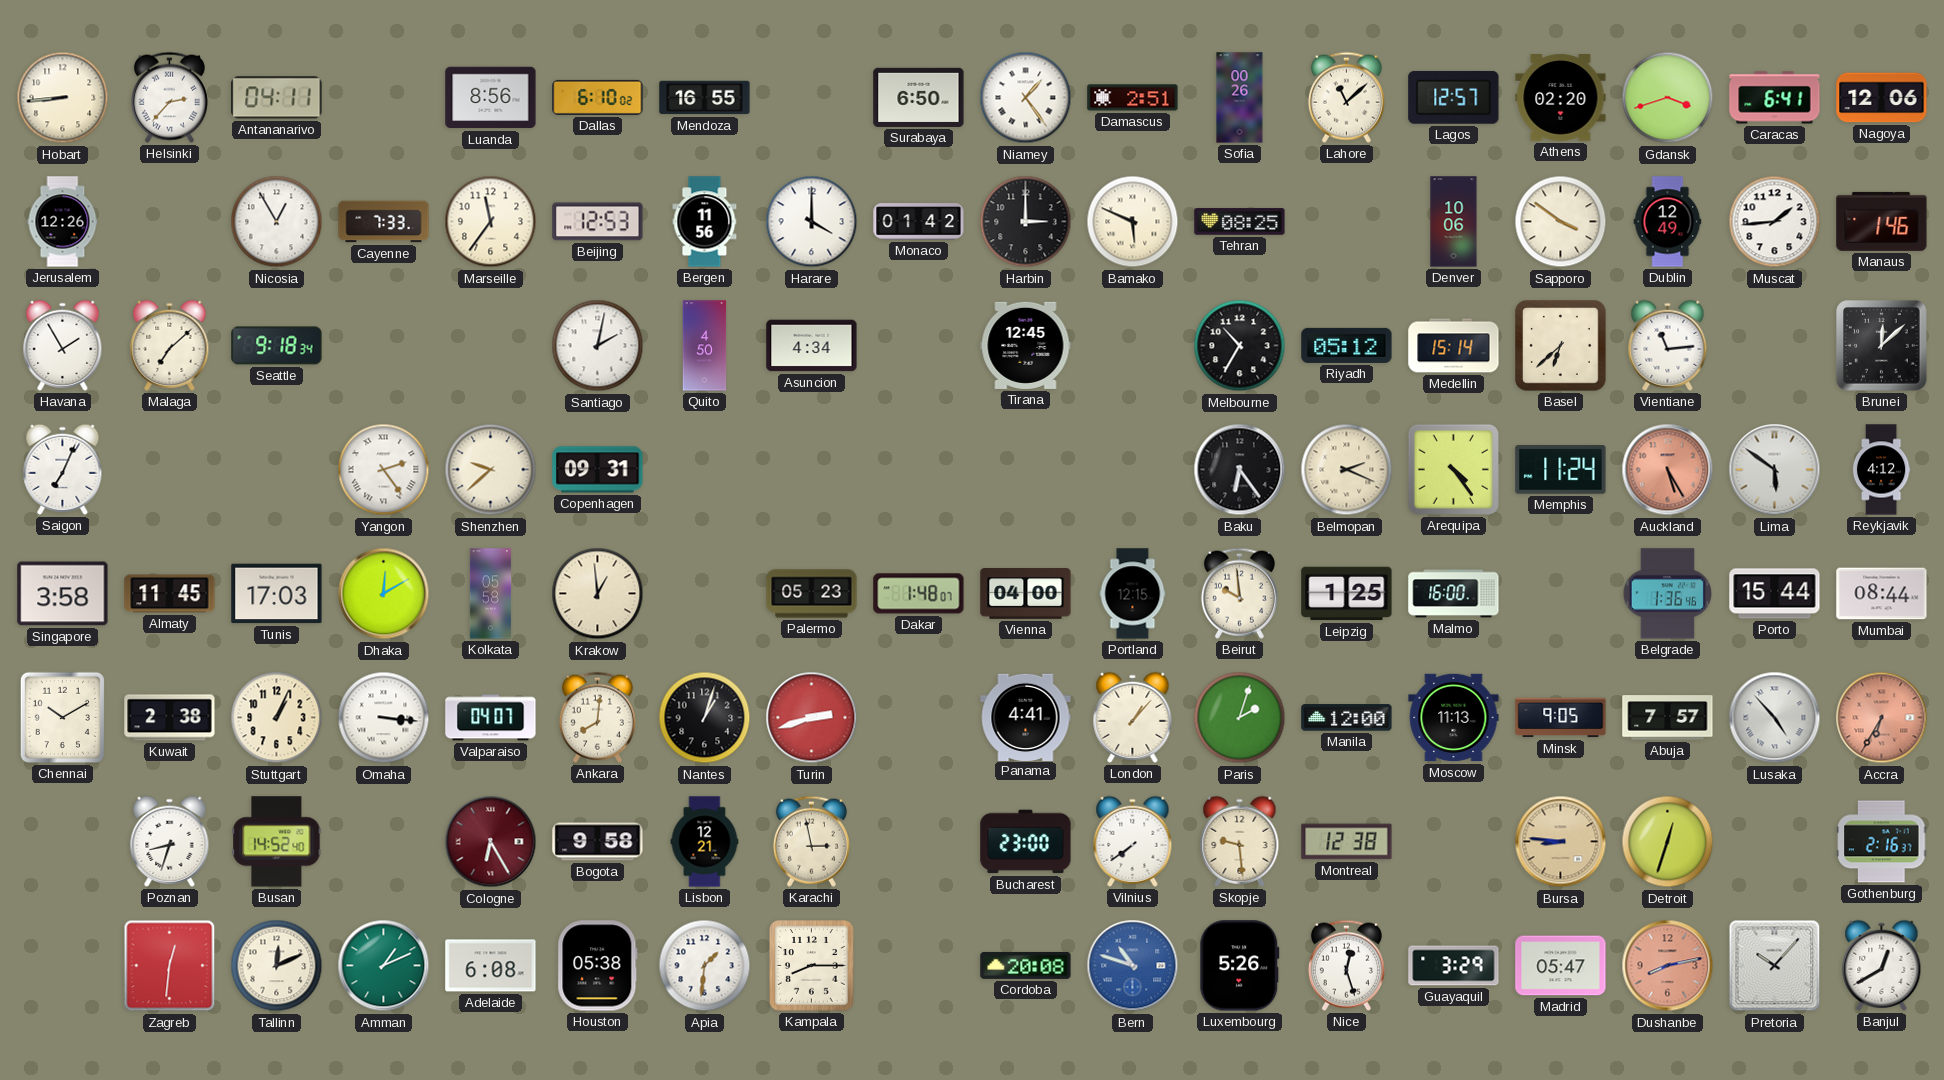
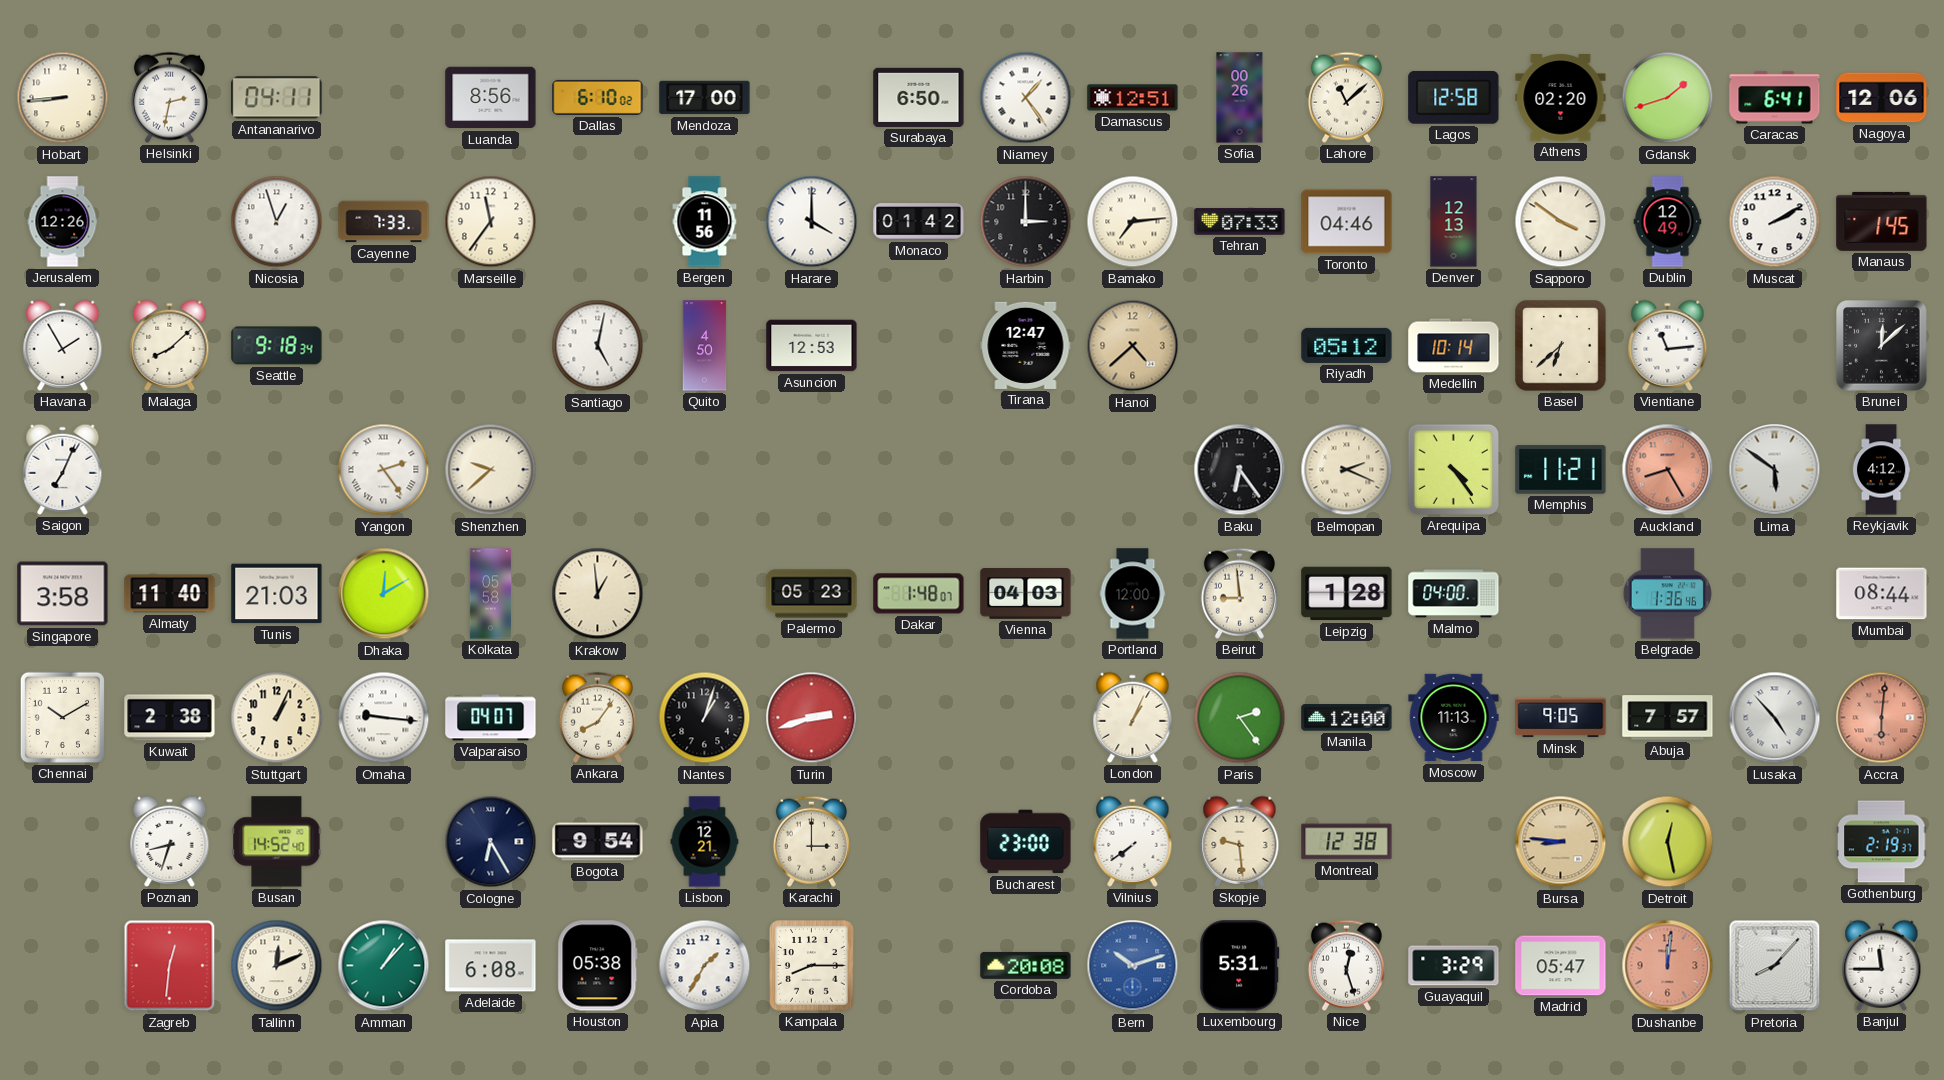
Helsinki: 2:37 -> 2:32
Mendoza: 16:55 -> 17:00
Damascus: 2:51 -> 12:51
Lagos: 12:57 -> 12:58
Gdansk: 3:42 -> 1:42
Nicosia: 12:55 -> 12:57
Beijing: 12:53 -> none
Bamako: 5:49 -> 7:14
Tehran: 08:25 -> 07:33
Toronto: none -> 04:46
Denver: 10:06 -> 12:13
Muscat: 1:44 -> 2:10
Manaus: 1:46 -> 1:45
Malaga: 7:08 -> 8:08
Santiago: 2:02 -> 5:02
Asuncion: 4:34 -> 12:53
Tirana: 12:45 -> 12:47
Hanoi: none -> 4:38
Melbourne: 10:35 -> none
Medellin: 15:14 -> 10:14
Copenhagen: 09:31 -> none
Memphis: 11:24 -> 11:21
Auckland: 5:25 -> 8:25
Almaty: 11:45 -> 11:40
Tunis: 17:03 -> 21:03
Vienna: 04:00 -> 04:03
Portland: 12:15 -> 12:00
Beirut: 9:59 -> 8:59
Leipzig: 1:25 -> 1:28
Malmo: 16:00 -> 04:00
Porto: 15:44 -> none
Omaha: 3:16 -> 9:16
Ankara: 8:01 -> 8:06
Panama: 4:41 -> none
London: 1:07 -> 1:04
Paris: 2:03 -> 2:24
Accra: 6:35 -> 6:01
Cologne dial: burgundy -> navy
Bogota: 9:58 -> 9:54
Karachi: 2:58 -> 3:00
Detroit: 12:33 -> 12:28
Gothenburg: 2:16 -> 2:19
Amman: 1:11 -> 1:07
Apia: 1:31 -> 1:35
Bern: 10:48 -> 10:12
Luxembourg: 5:26 -> 5:31
Dushanbe: 8:13 -> 12:01
Pretoria: 10:07 -> 8:07
Banjul: 12:40 -> 11:45
